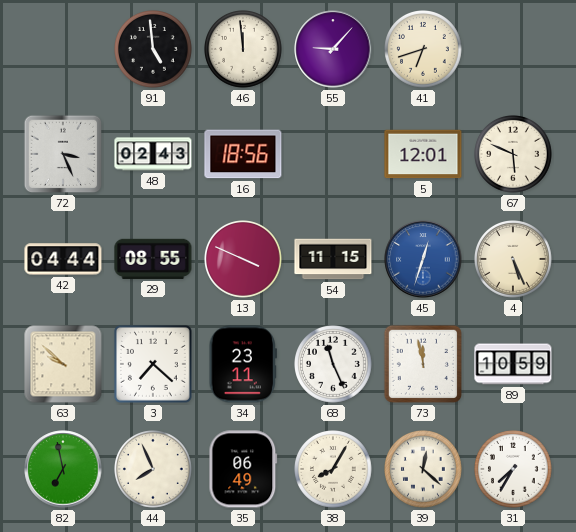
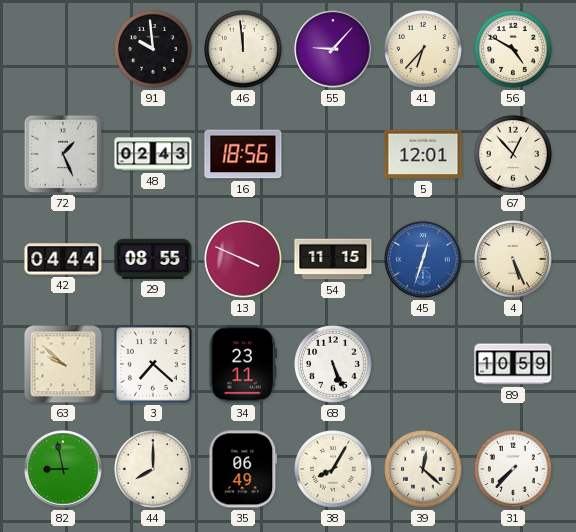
91: 4:59 -> 9:59
41: 6:42 -> 6:37
56: none -> 4:50
72: 3:26 -> 1:26
67: 5:49 -> 12:53
68: 11:26 -> 5:26
73: 11:58 -> none
82: 6:58 -> 8:58
44: 7:56 -> 8:00
31: 7:35 -> 7:37
